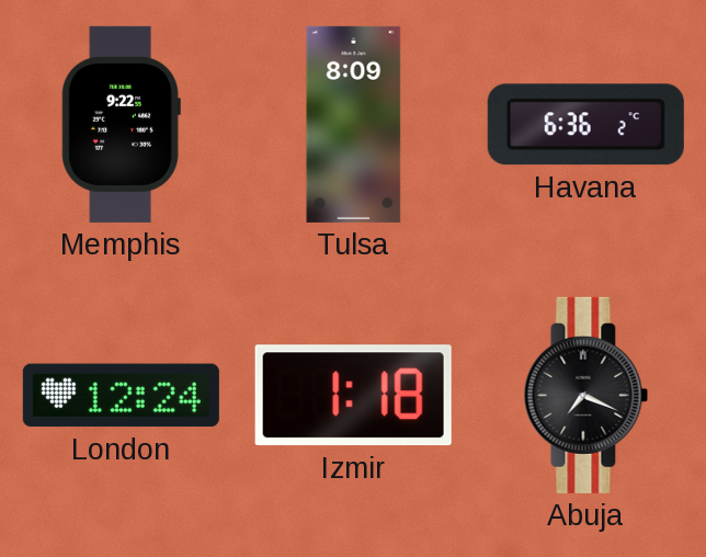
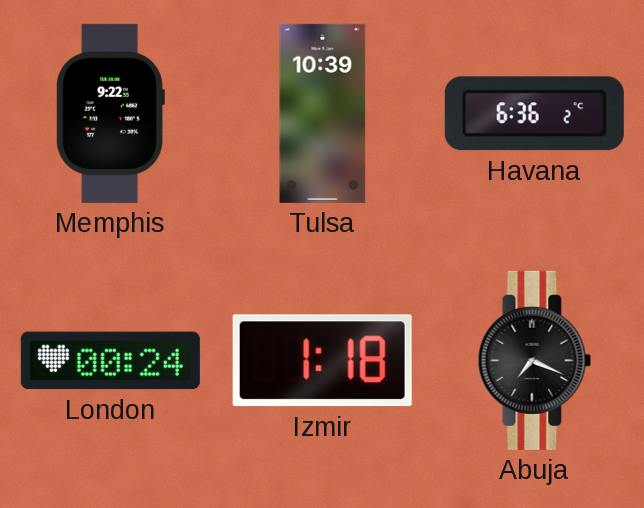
Tulsa: 8:09 -> 10:39
London: 12:24 -> 00:24
